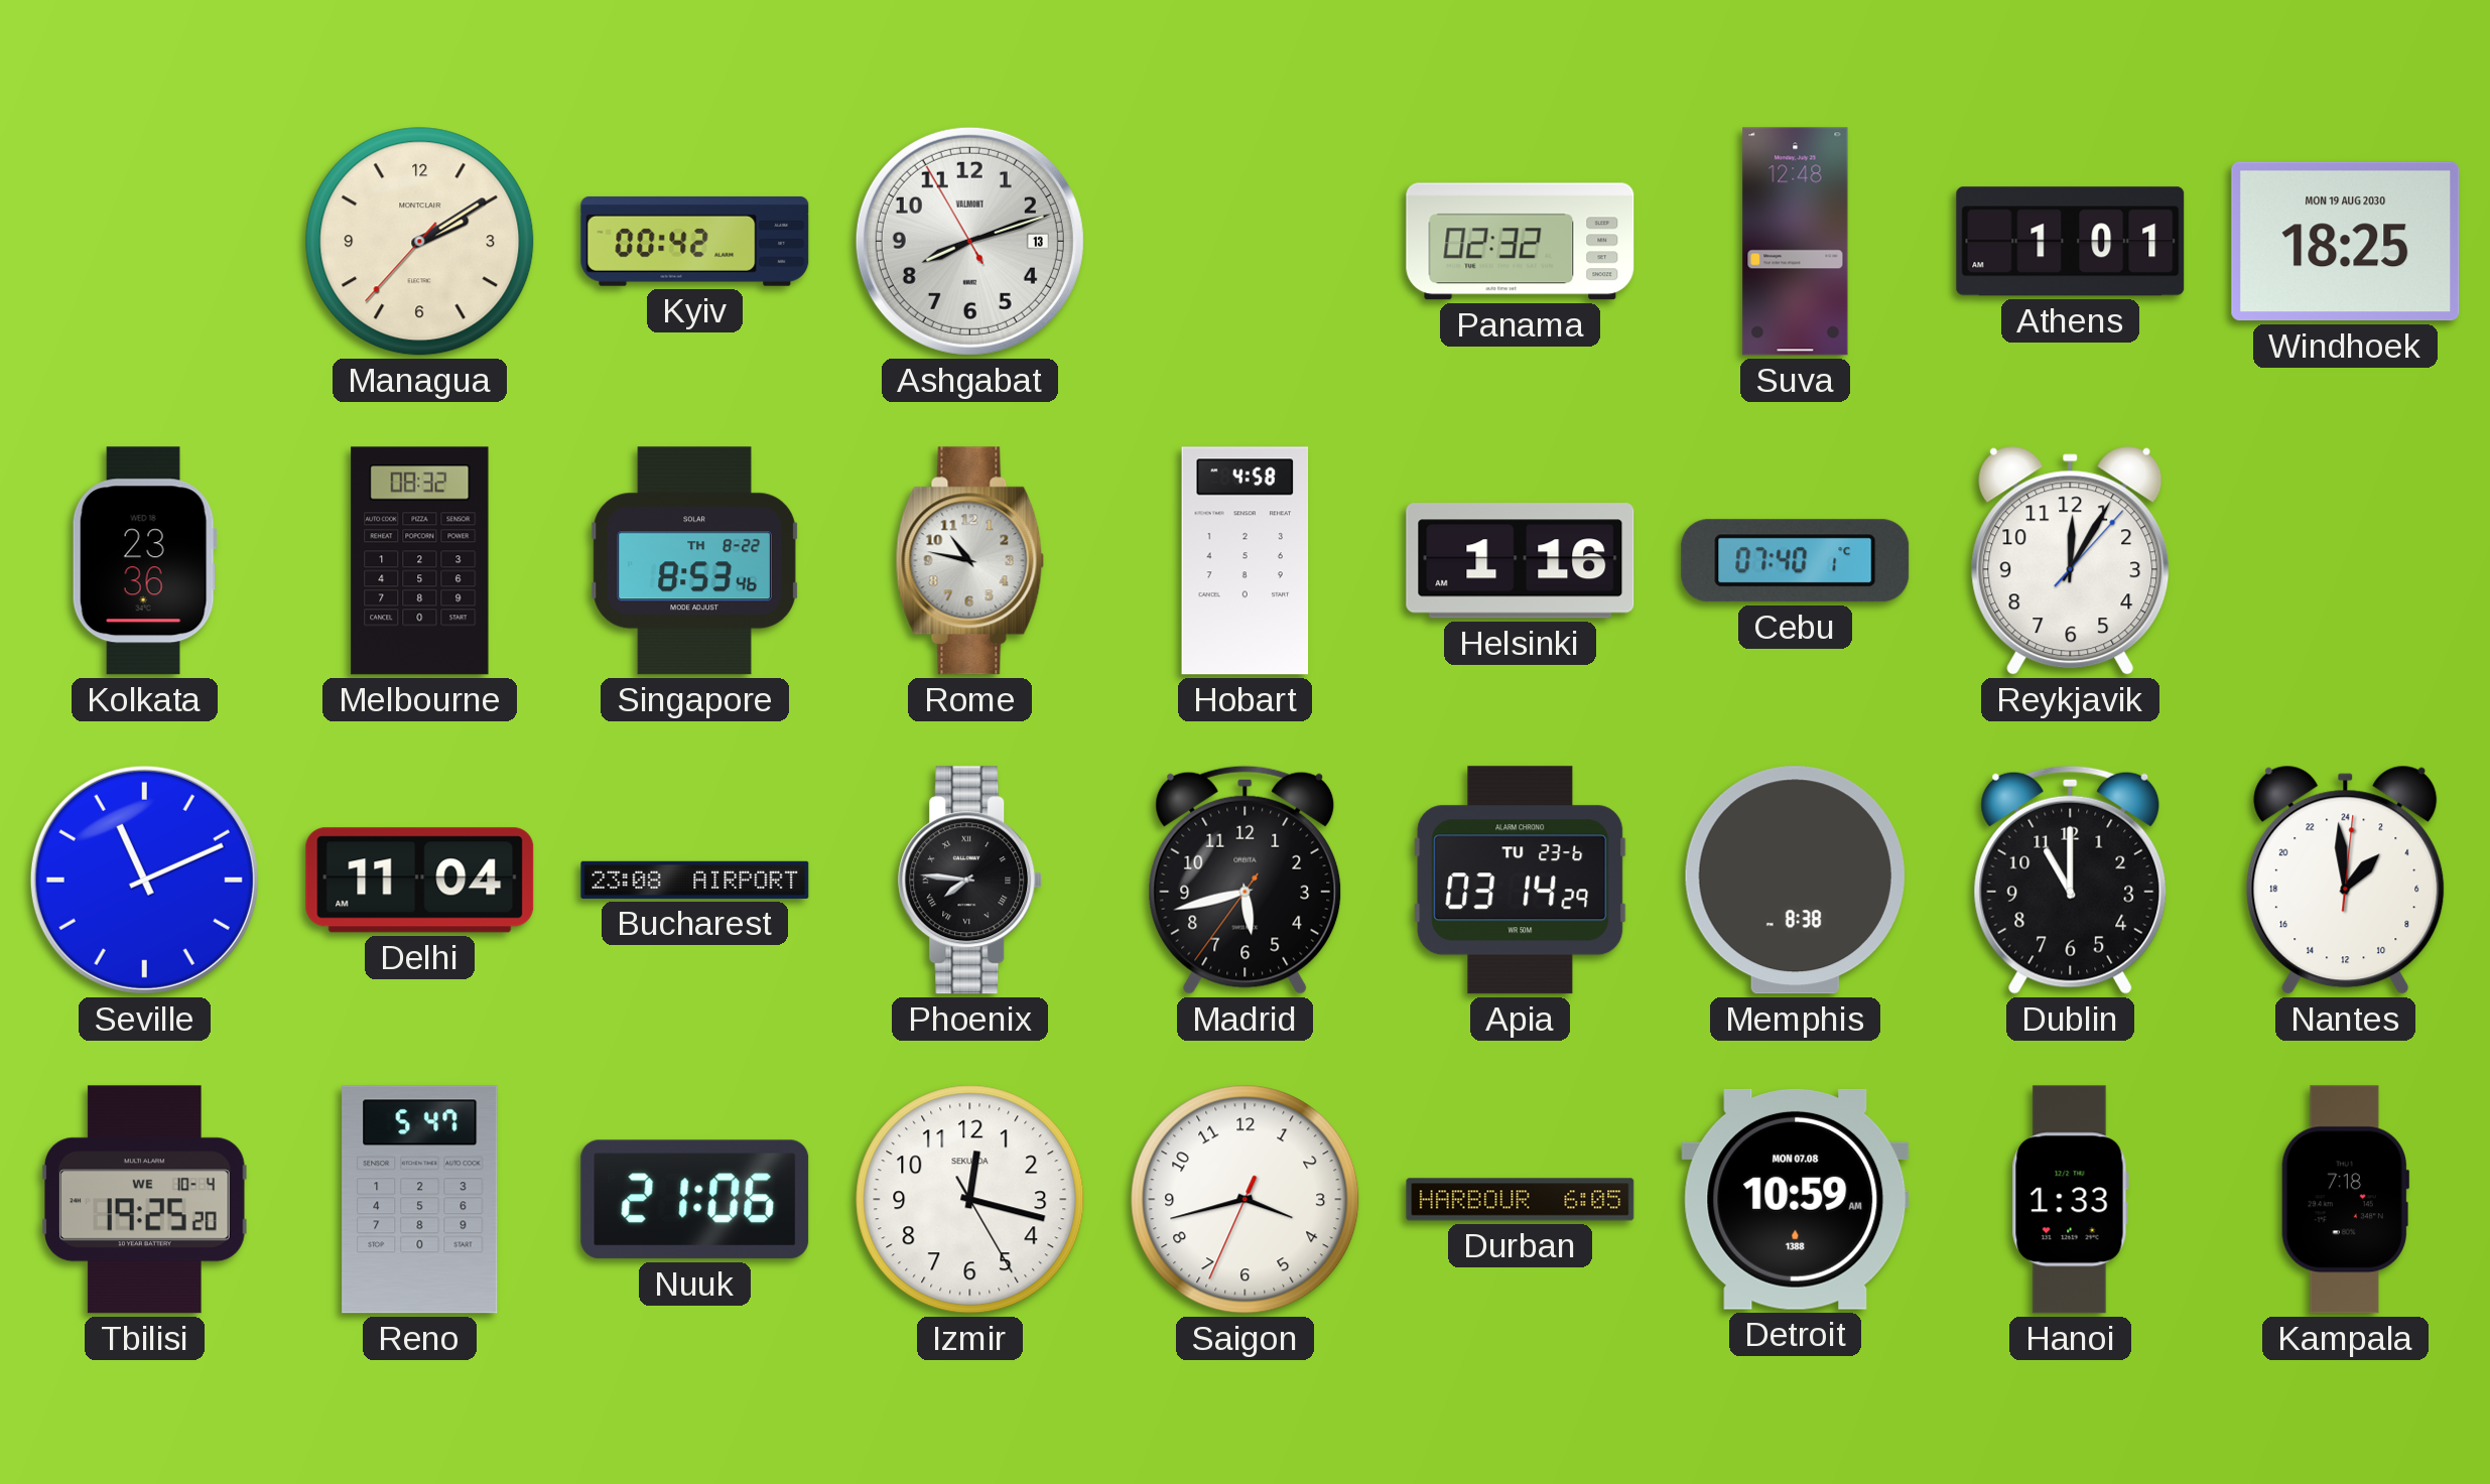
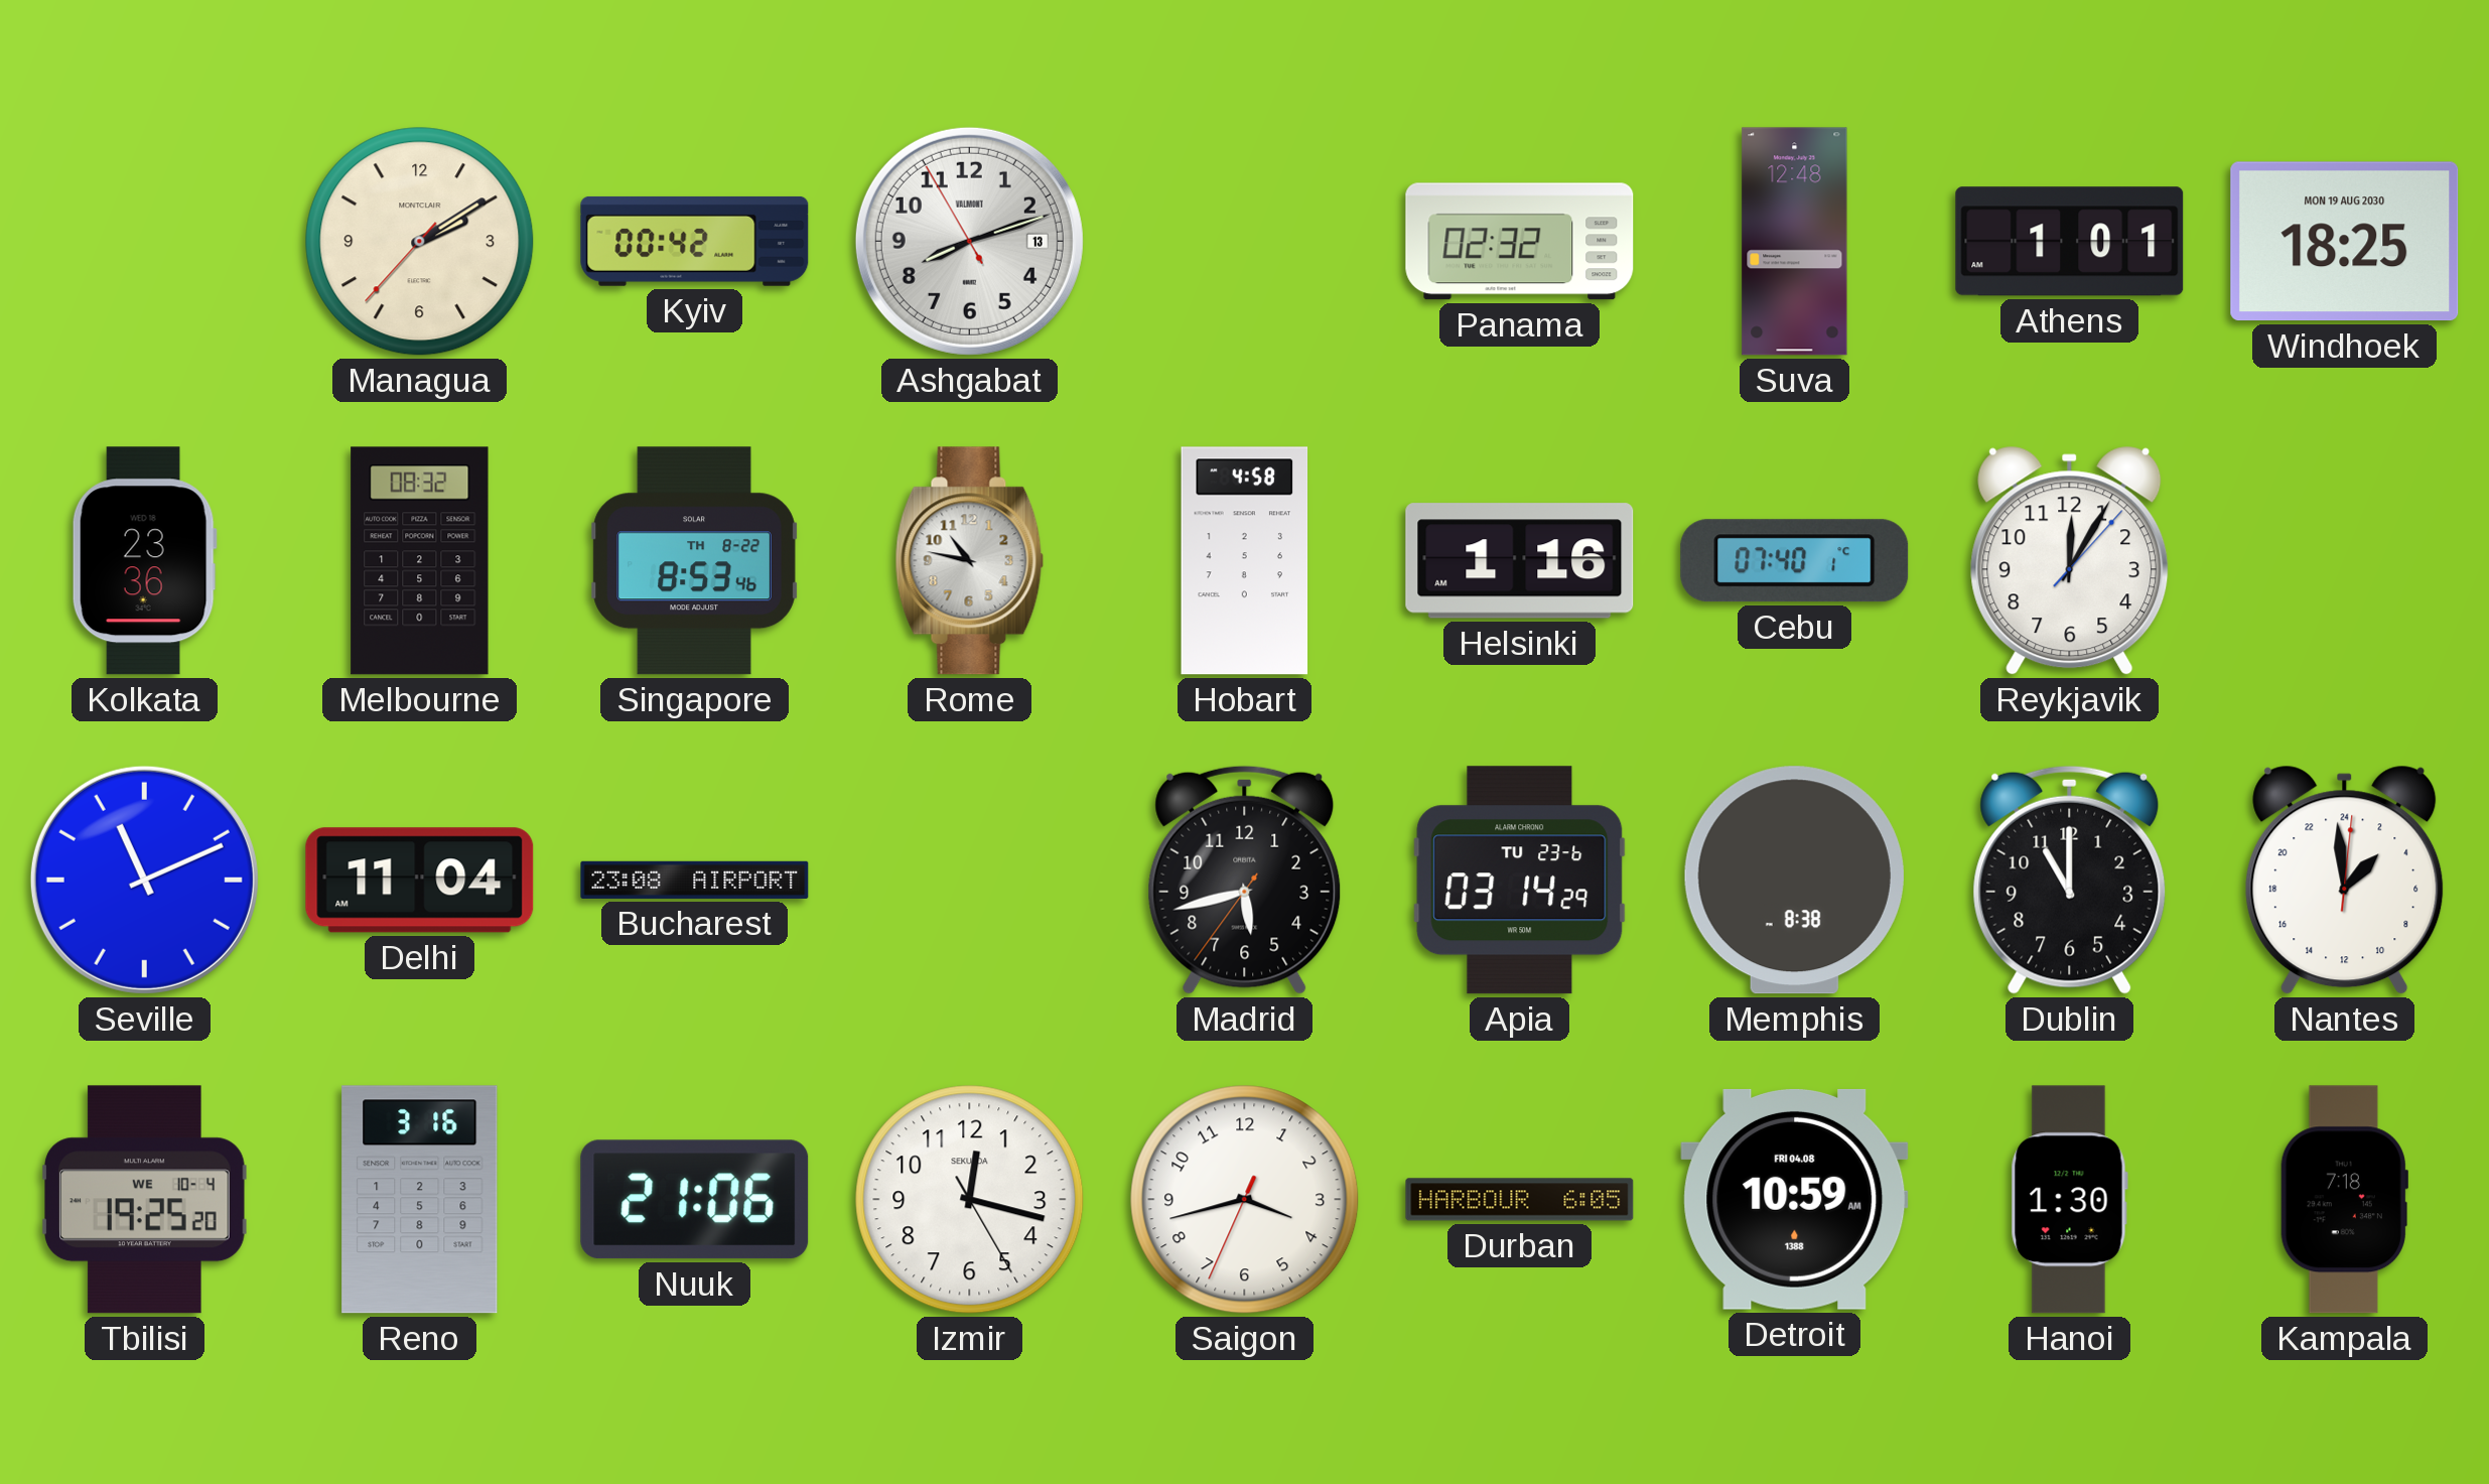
Phoenix: 7:46 -> none
Reno: 5:47 -> 3:16
Detroit date: MON 07.08 -> FRI 04.08
Hanoi: 1:33 -> 1:30
